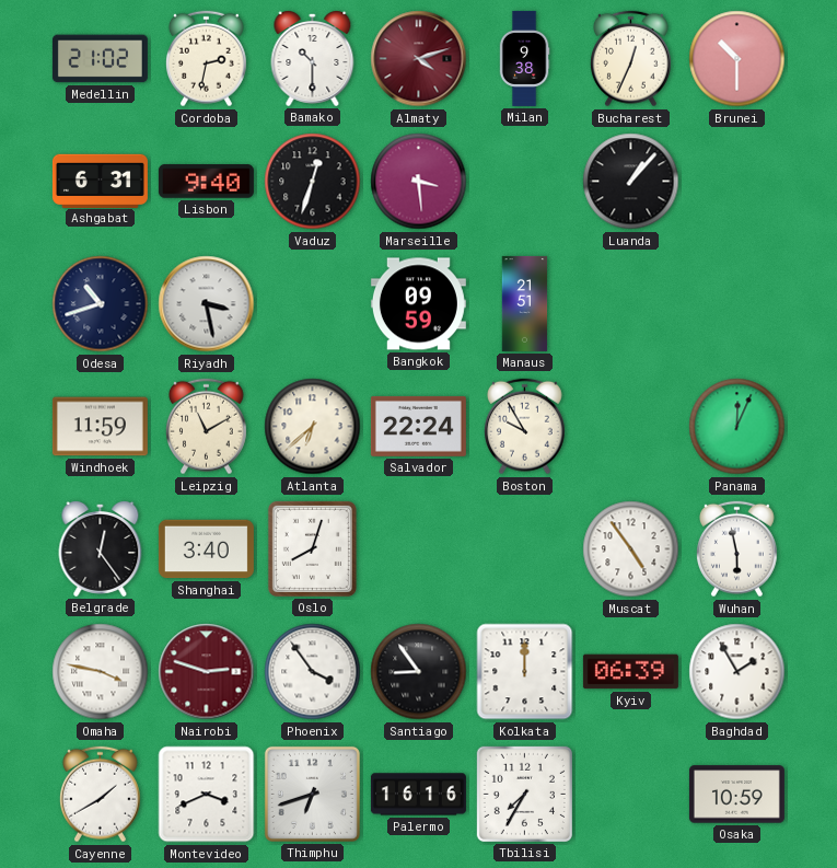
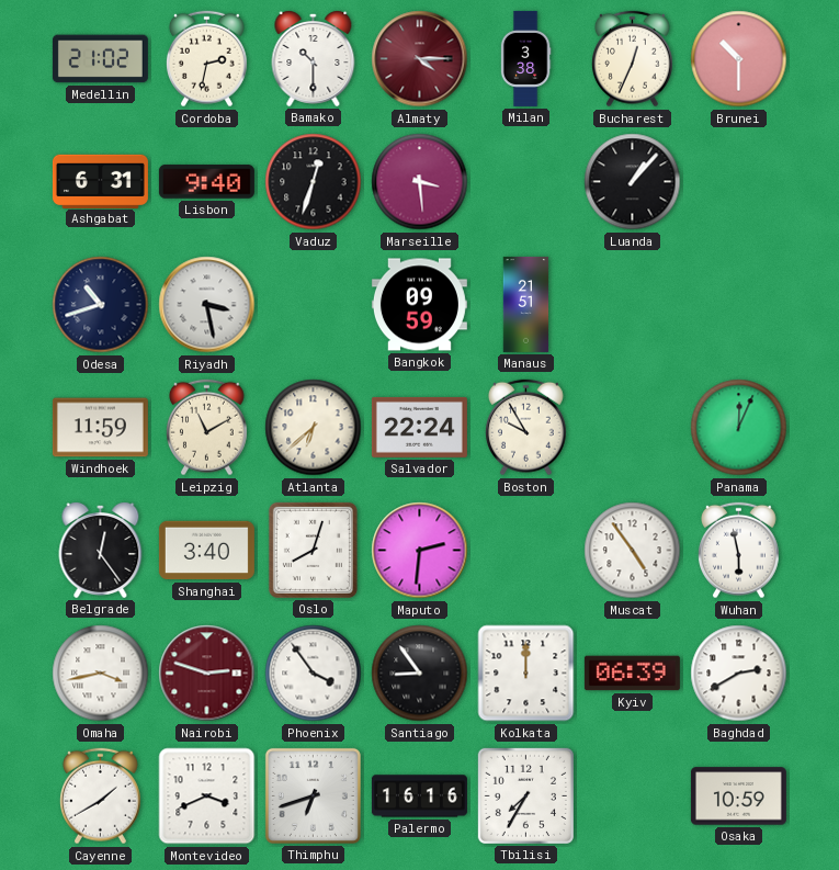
Almaty: 4:12 -> 4:15
Milan: 9:38 -> 3:38
Maputo: none -> 2:31
Omaha: 3:47 -> 3:43
Baghdad: 1:55 -> 2:40
